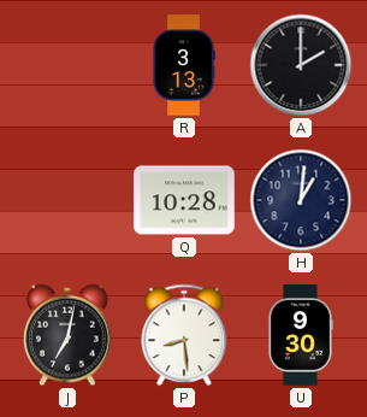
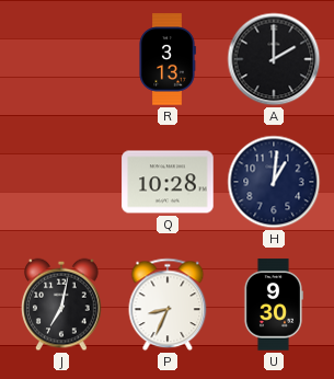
P: 8:29 -> 8:34
